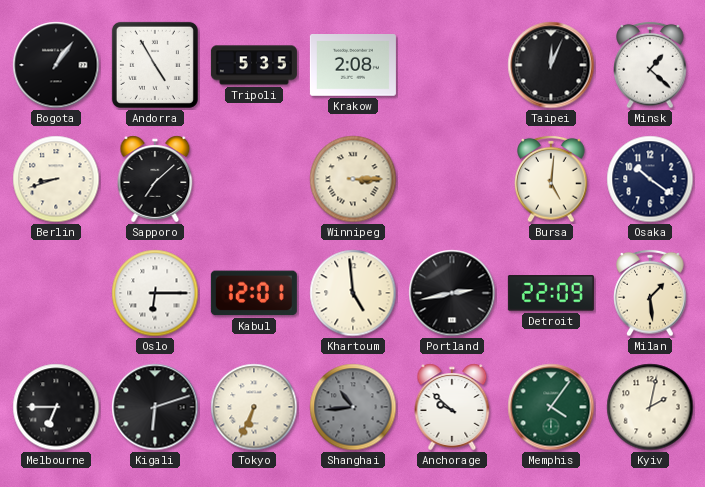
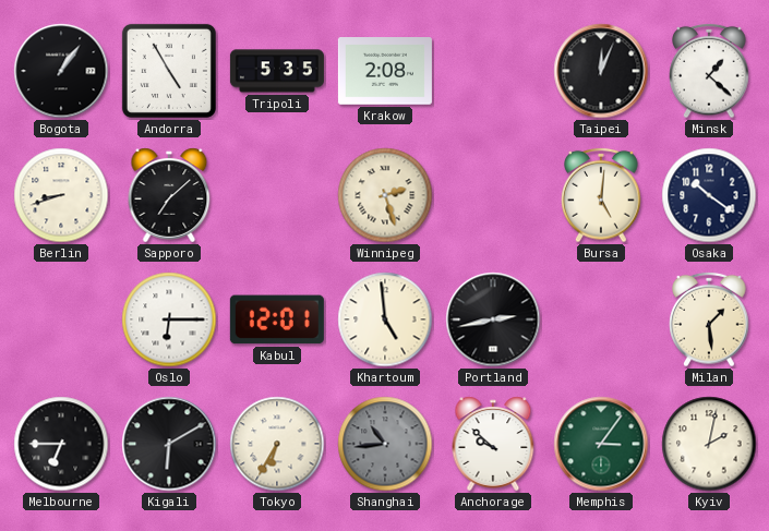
Winnipeg: 3:15 -> 2:27
Detroit: 22:09 -> none
Kigali: 6:12 -> 6:10
Tokyo: 6:34 -> 6:35
Memphis: 4:06 -> 3:06
